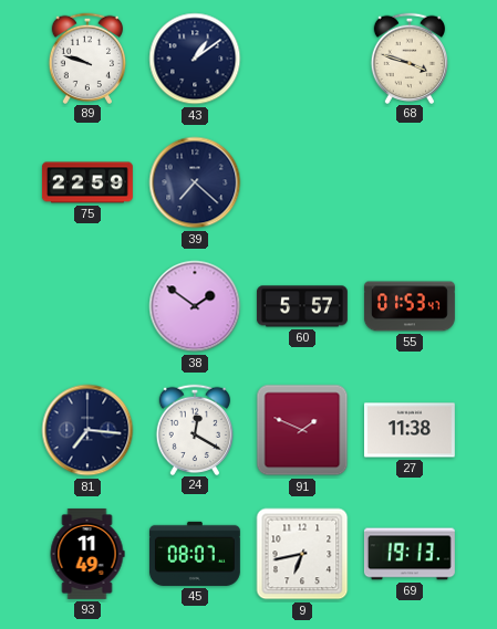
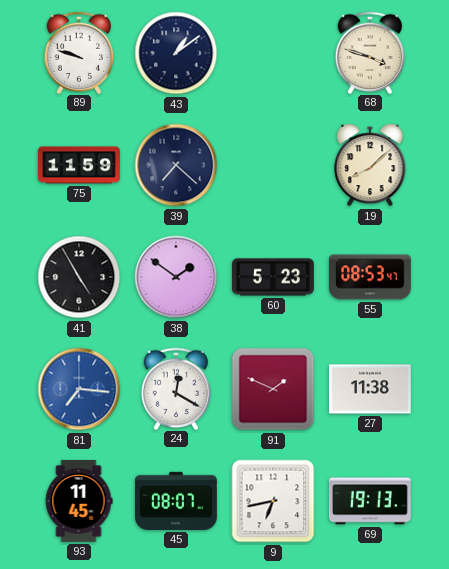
75: 22:59 -> 11:59
19: none -> 8:08
41: none -> 4:55
60: 5:57 -> 5:23
55: 01:53 -> 08:53
81 dial: navy -> blue
93: 11:49 -> 11:45
